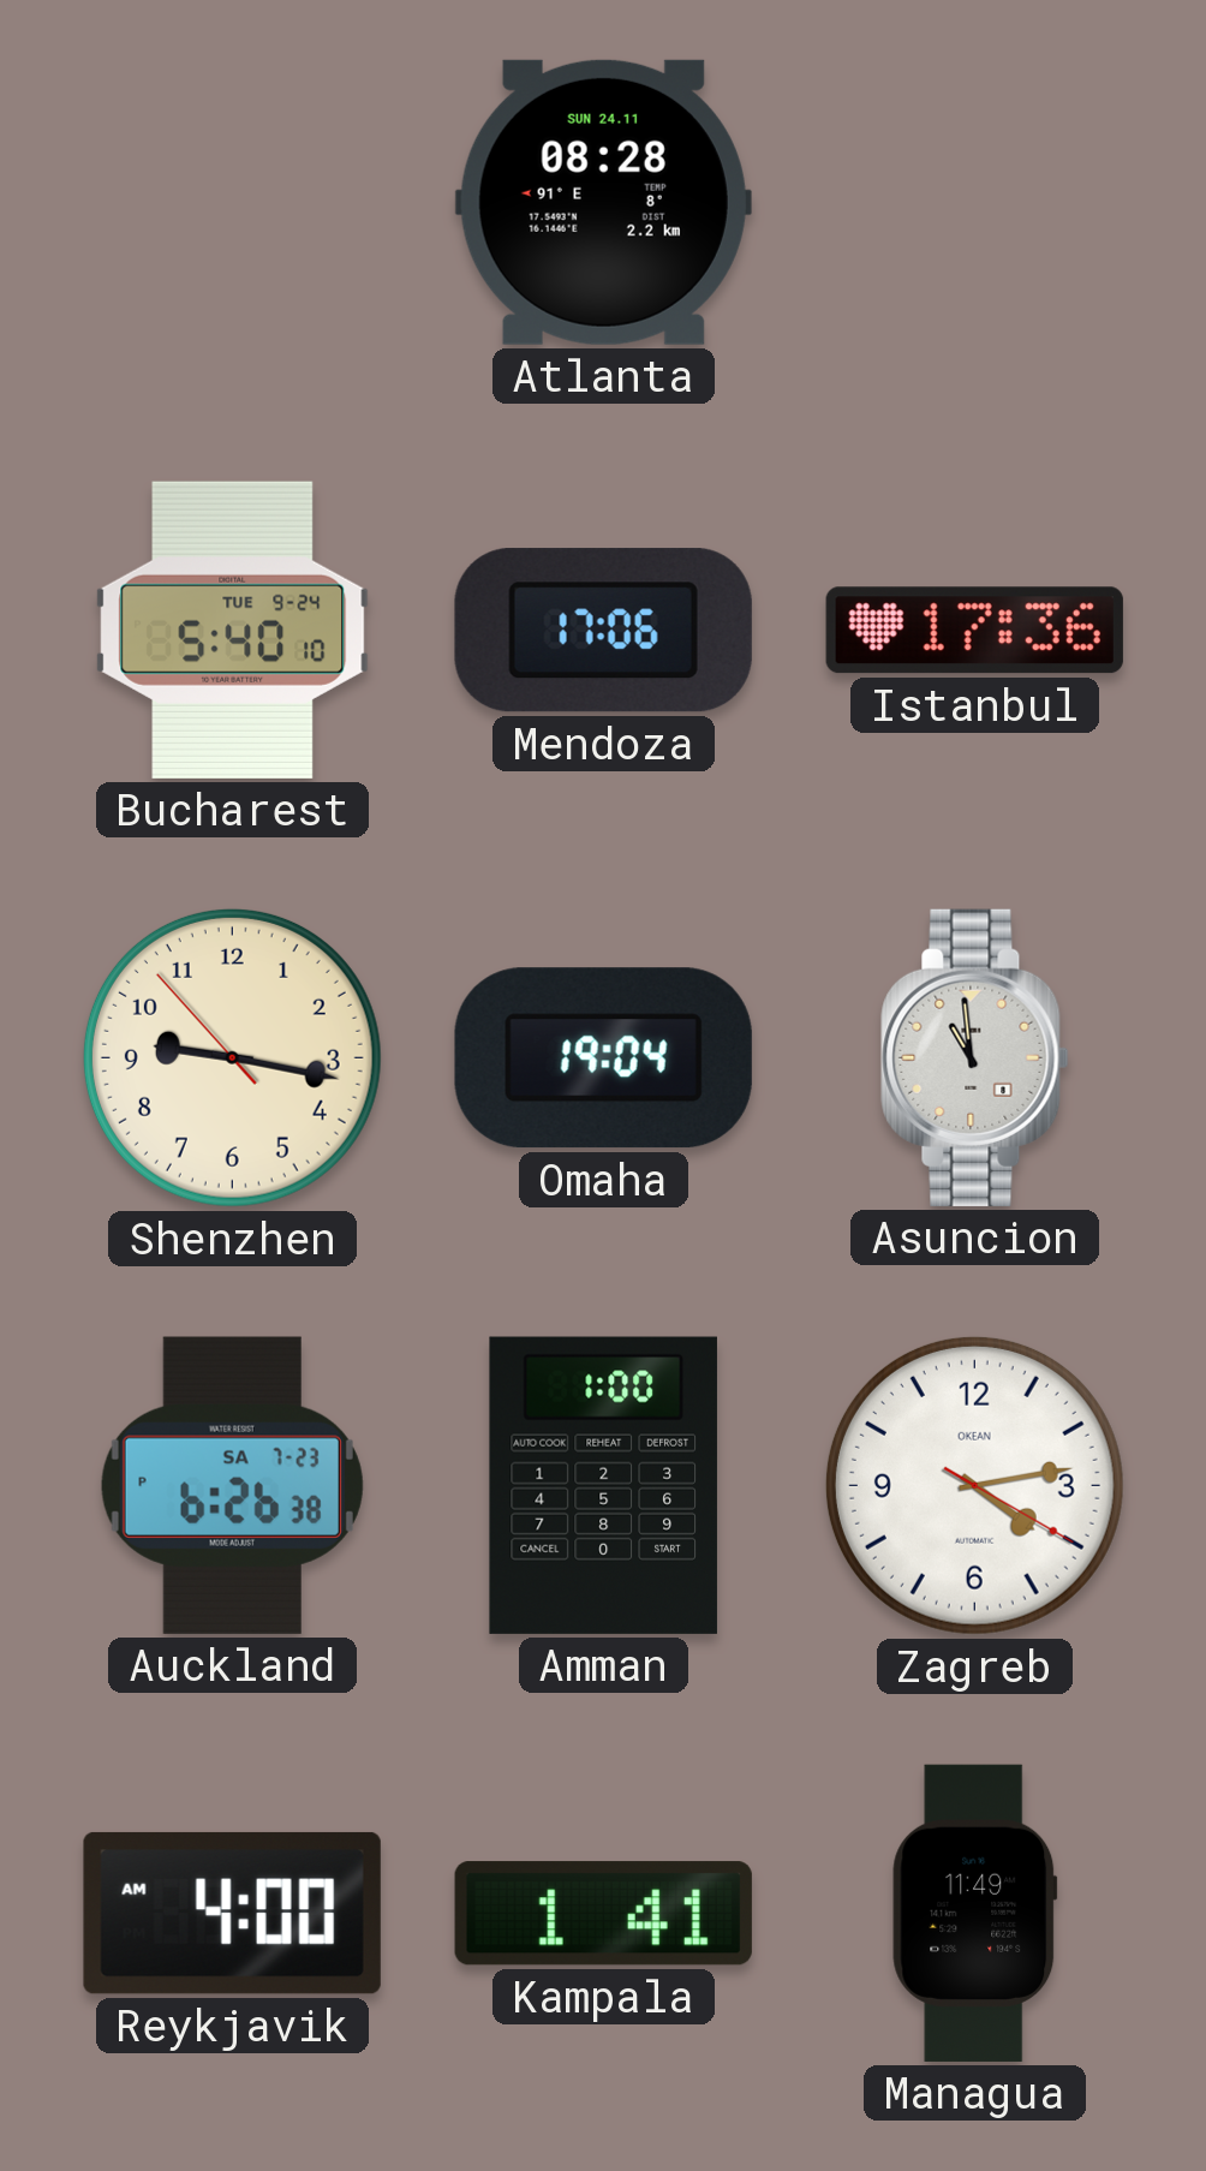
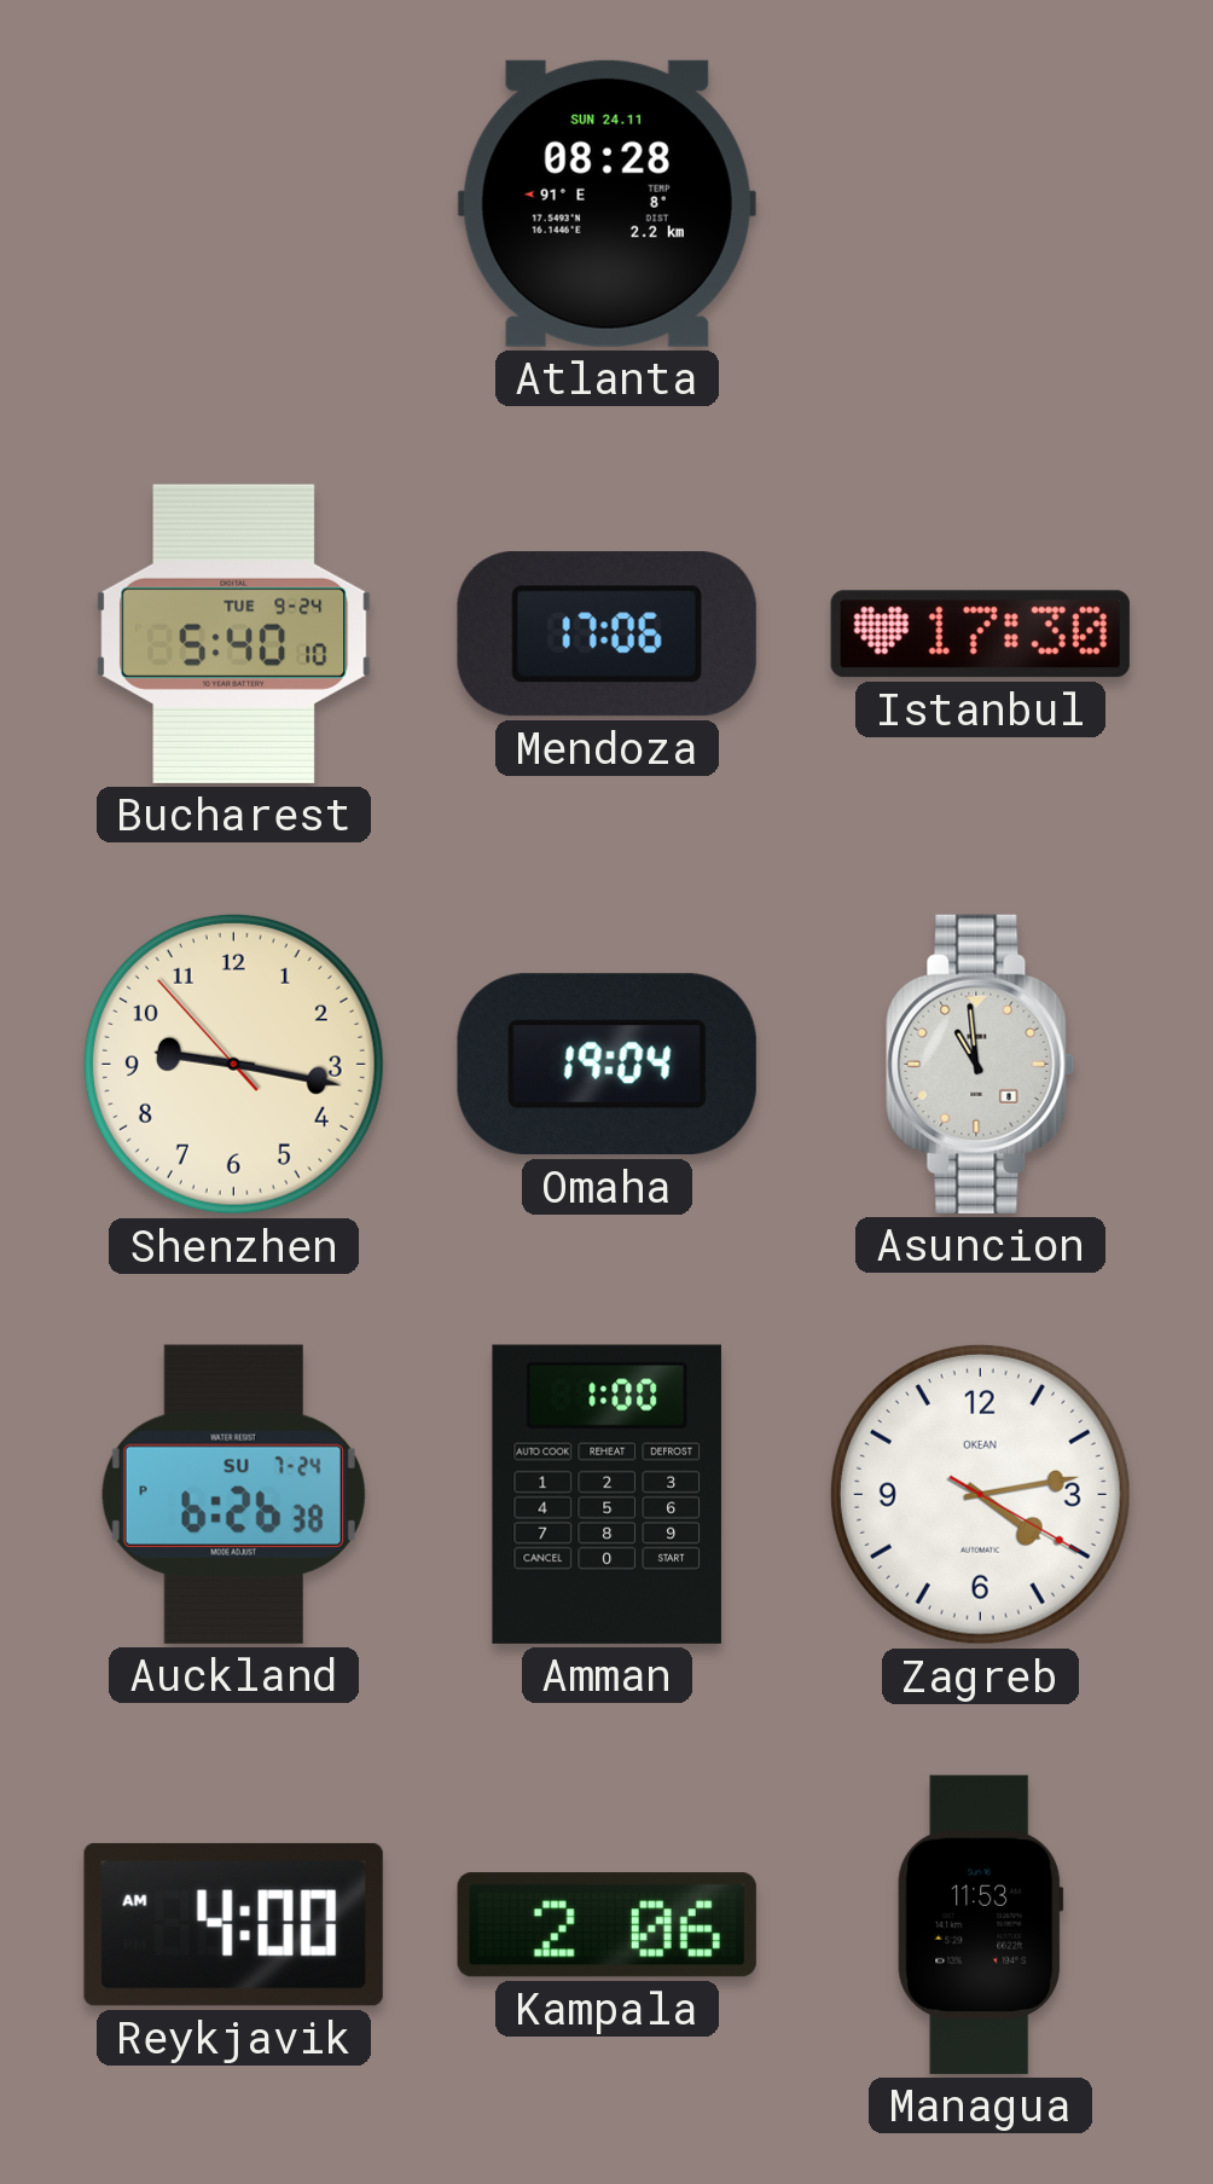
Istanbul: 17:36 -> 17:30
Auckland date: SA 7-23 -> SU 7-24
Kampala: 1:41 -> 2:06
Managua: 11:49 -> 11:53
